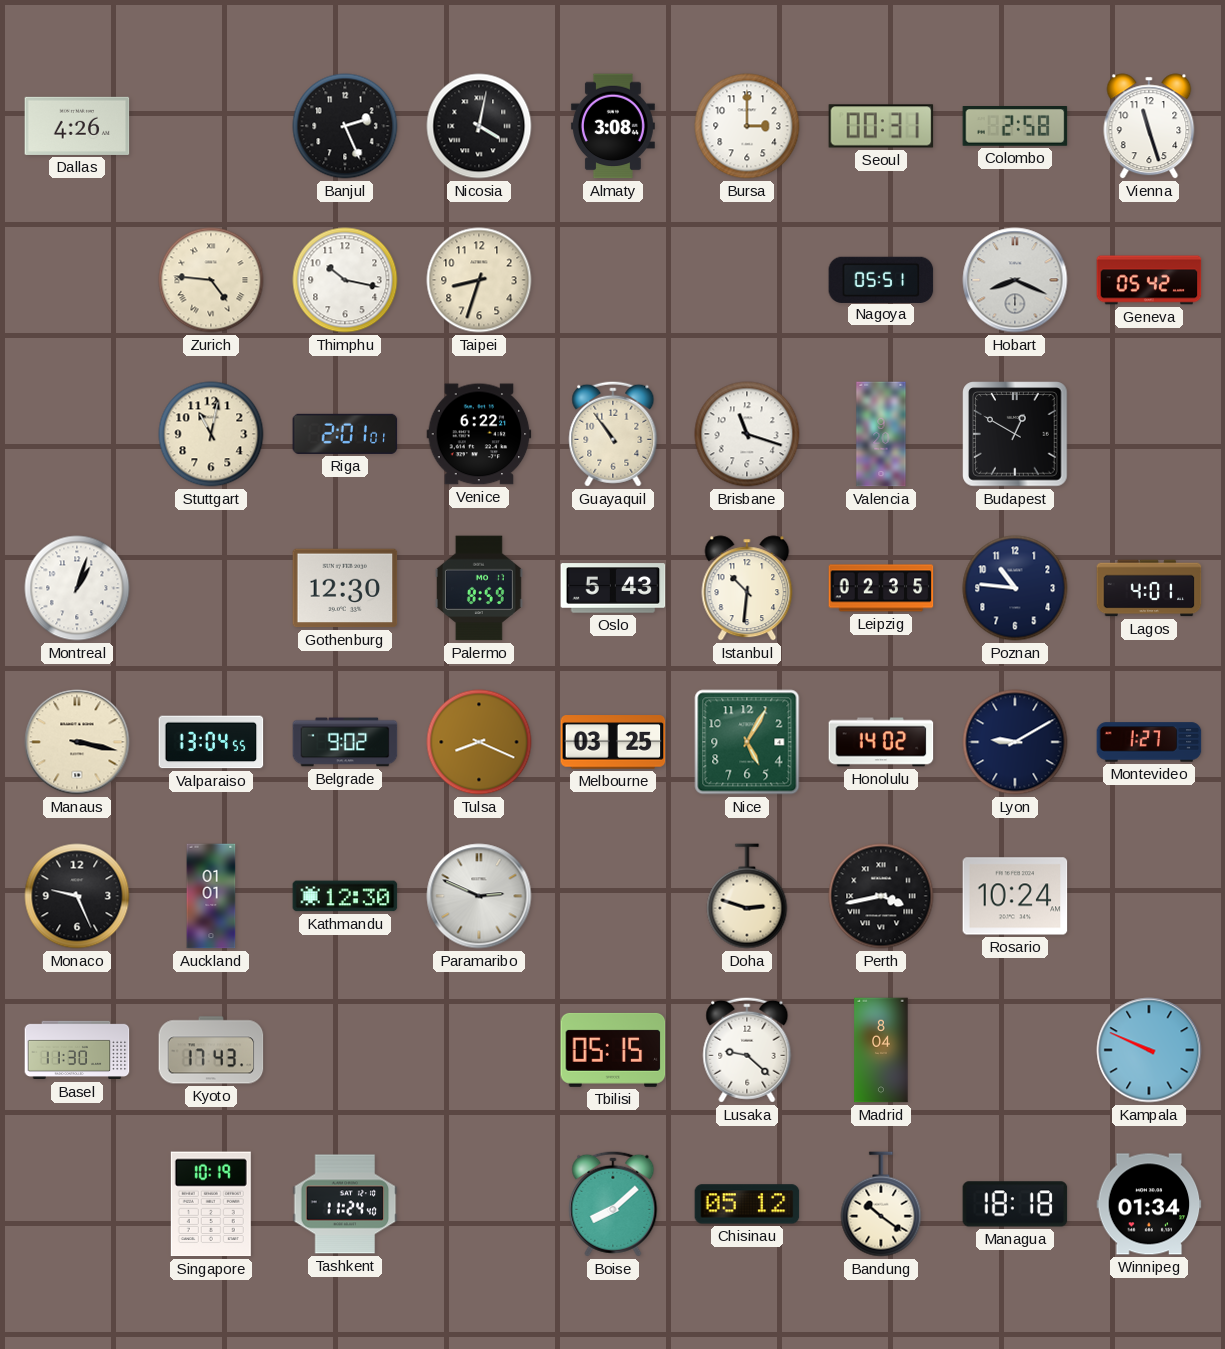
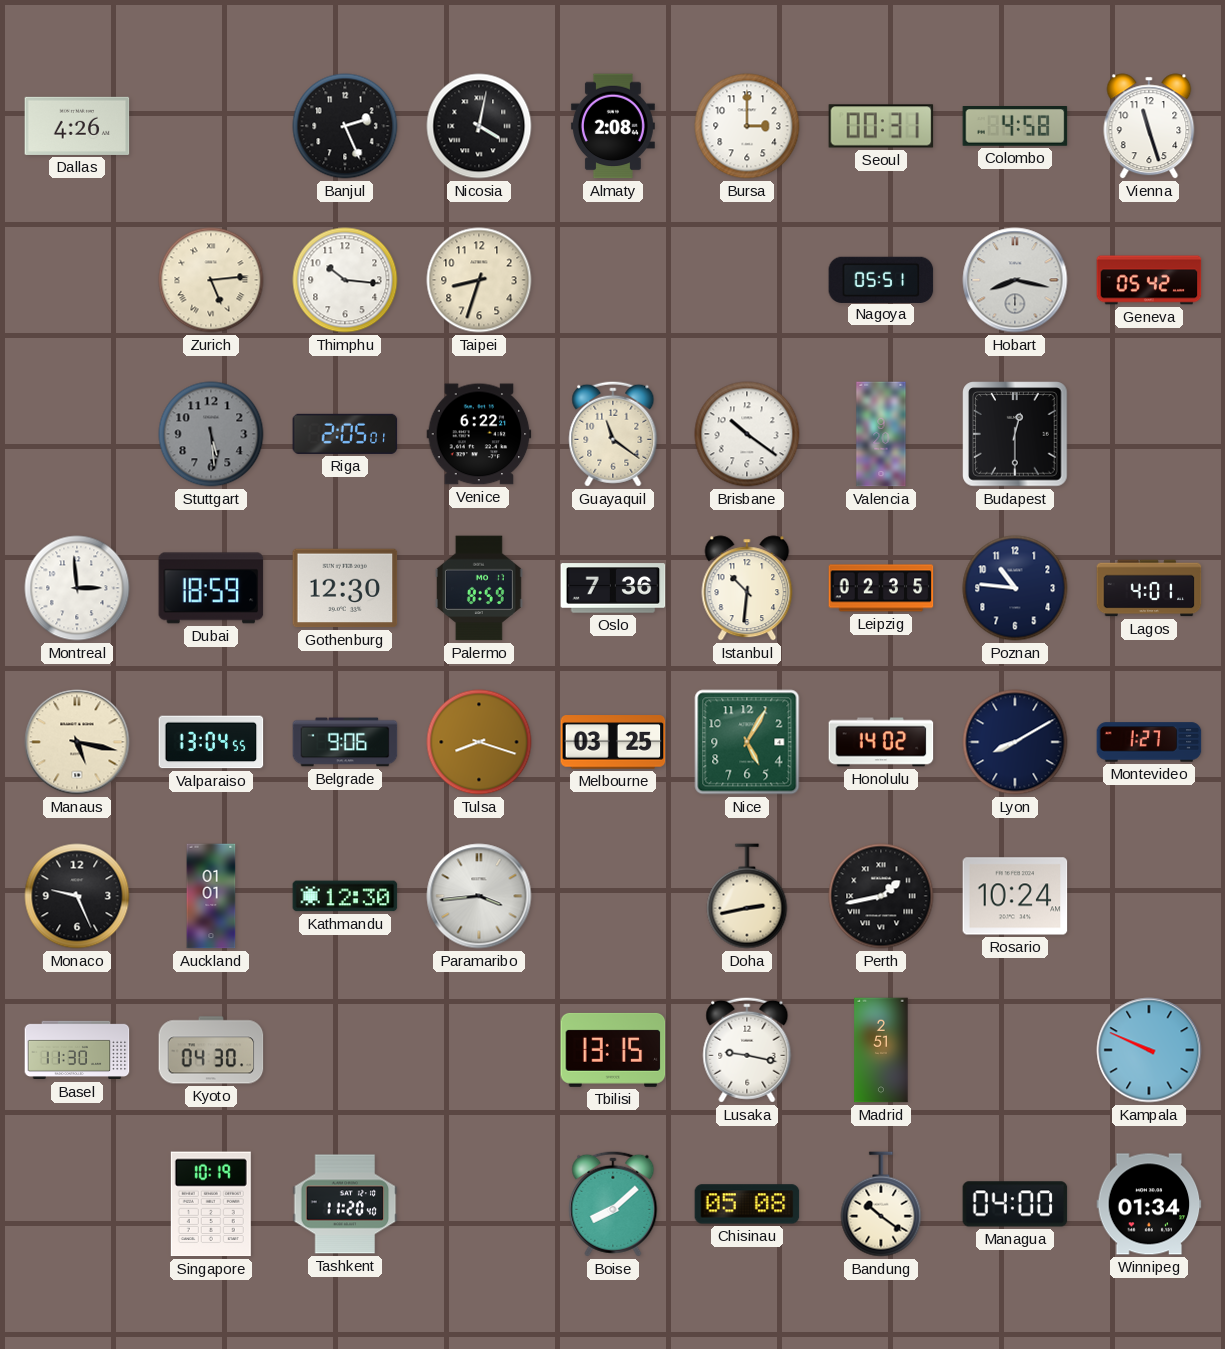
Almaty: 3:08 -> 2:08
Colombo: 2:58 -> 4:58
Zurich: 4:46 -> 5:14
Thimphu: 10:17 -> 10:16
Hobart: 8:19 -> 8:17
Stuttgart: 11:02 -> 5:29
Stuttgart dial: cream -> grey
Riga: 2:01 -> 2:05
Guayaquil: 10:54 -> 11:21
Brisbane: 11:18 -> 10:21
Budapest: 12:50 -> 12:30
Montreal: 1:03 -> 2:59
Dubai: none -> 18:59
Oslo: 5:43 -> 7:36
Manaus: 3:17 -> 5:17
Belgrade: 9:02 -> 9:06
Tulsa: 8:19 -> 8:18
Lyon: 9:10 -> 8:10
Paramaribo: 2:49 -> 3:44
Doha: 2:48 -> 2:43
Perth: 3:43 -> 1:43
Kyoto: 17:43 -> 04:30
Tbilisi: 05:15 -> 13:15
Lusaka: 9:22 -> 9:17
Madrid: 8:04 -> 2:51
Tashkent: 11:24 -> 11:20
Chisinau: 05:12 -> 05:08
Managua: 18:18 -> 04:00
